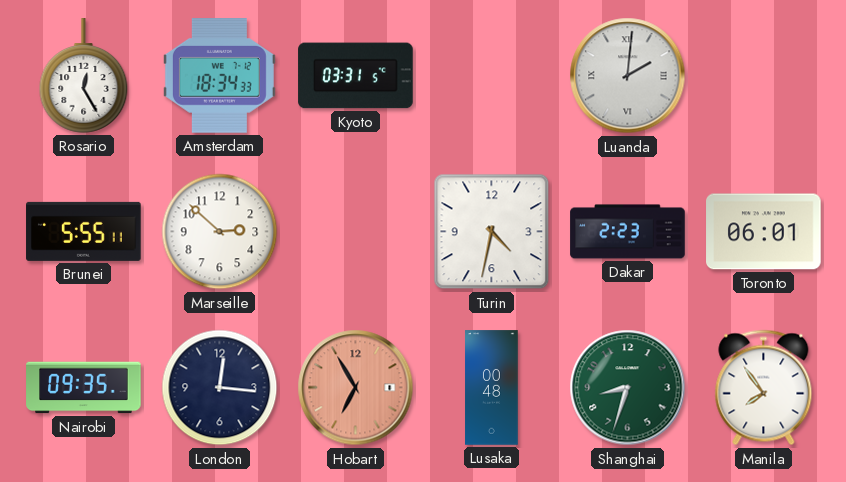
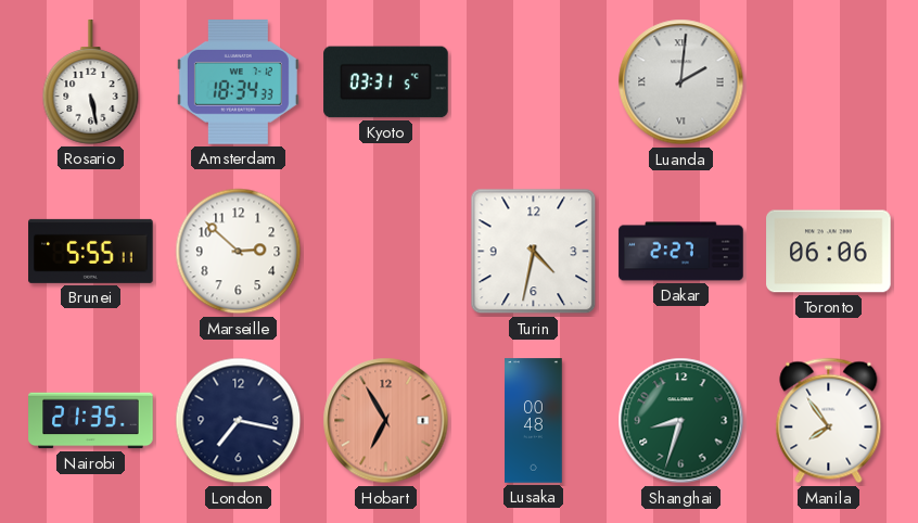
Rosario: 12:25 -> 5:28
Dakar: 2:23 -> 2:27
Toronto: 06:01 -> 06:06
Nairobi: 09:35 -> 21:35
London: 12:16 -> 7:17
